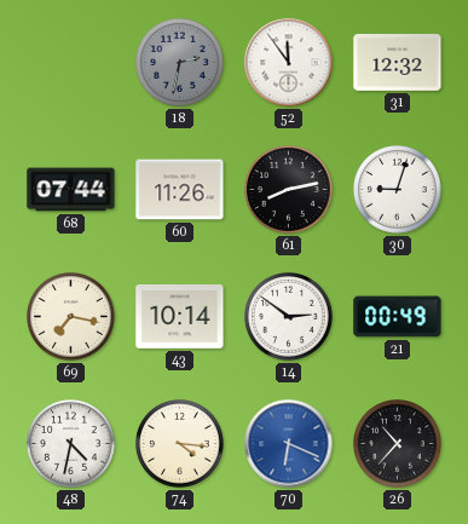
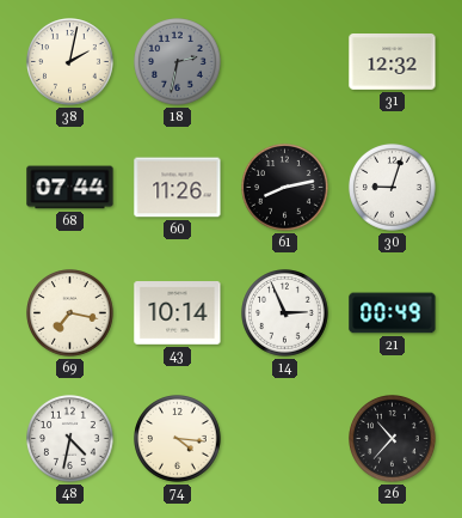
38: none -> 2:02
52: 11:54 -> none
14: 2:51 -> 2:56
70: 6:19 -> none
